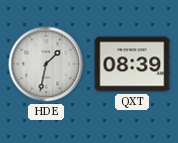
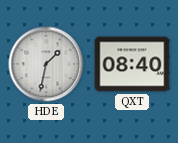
QXT: 08:39 -> 08:40
